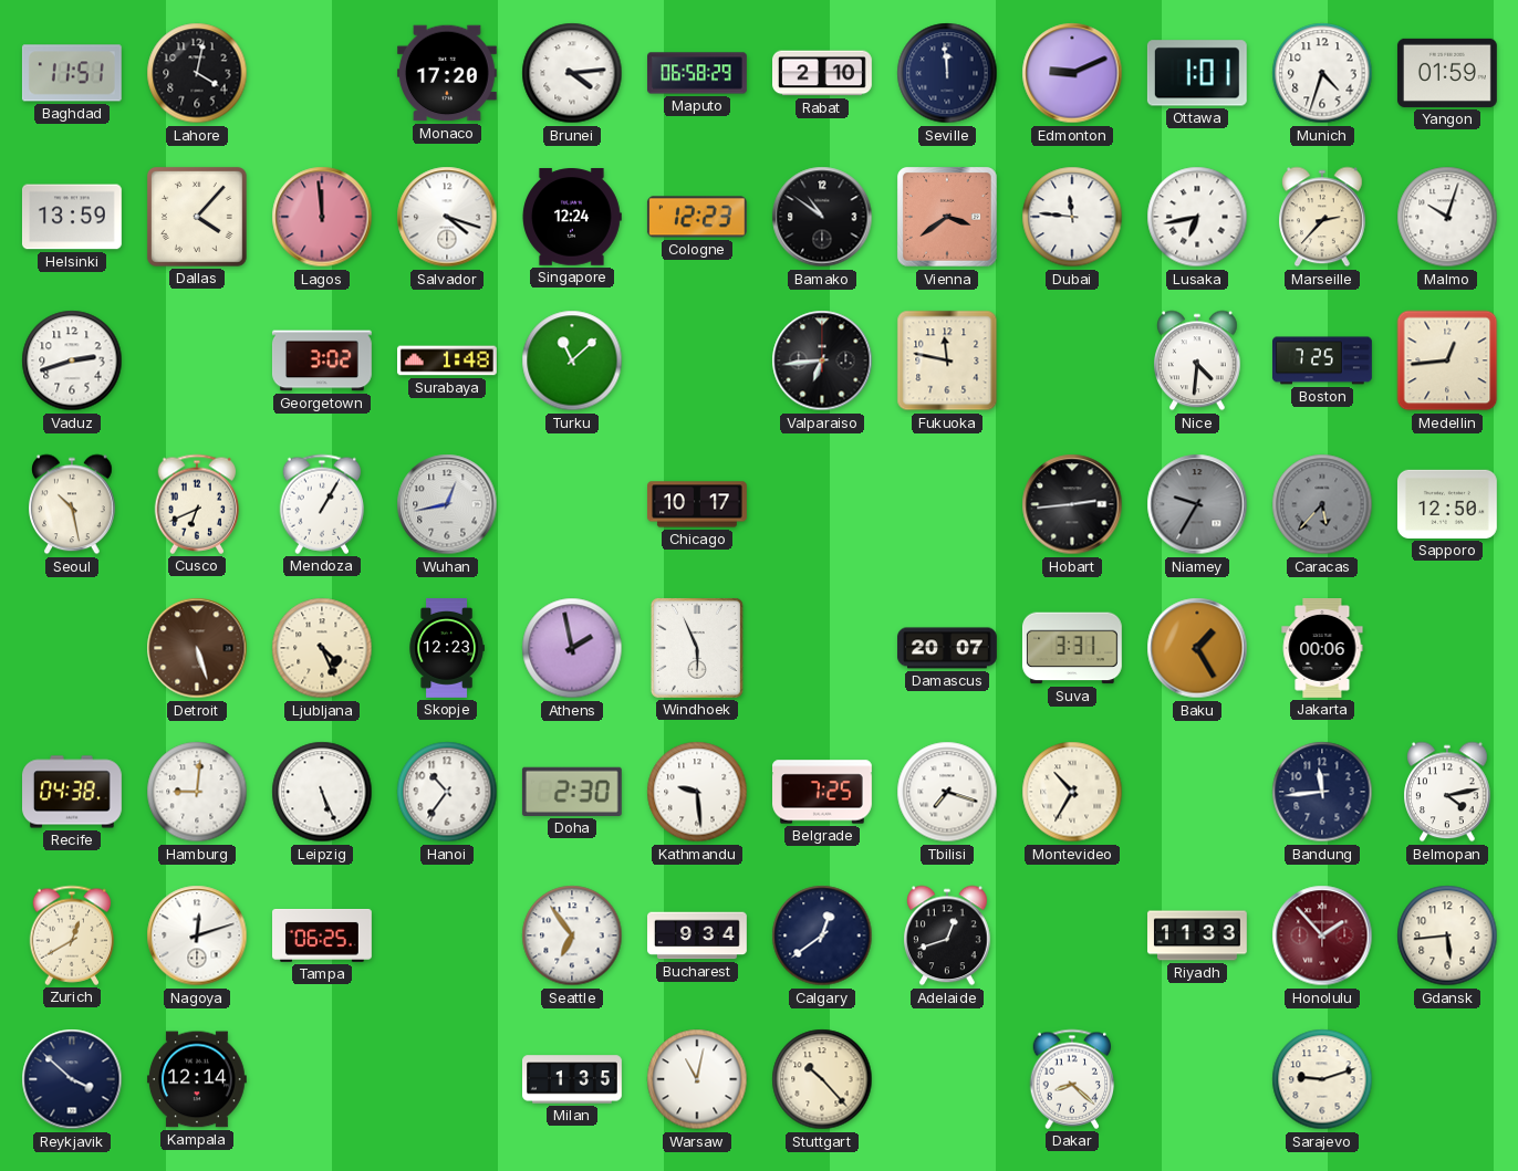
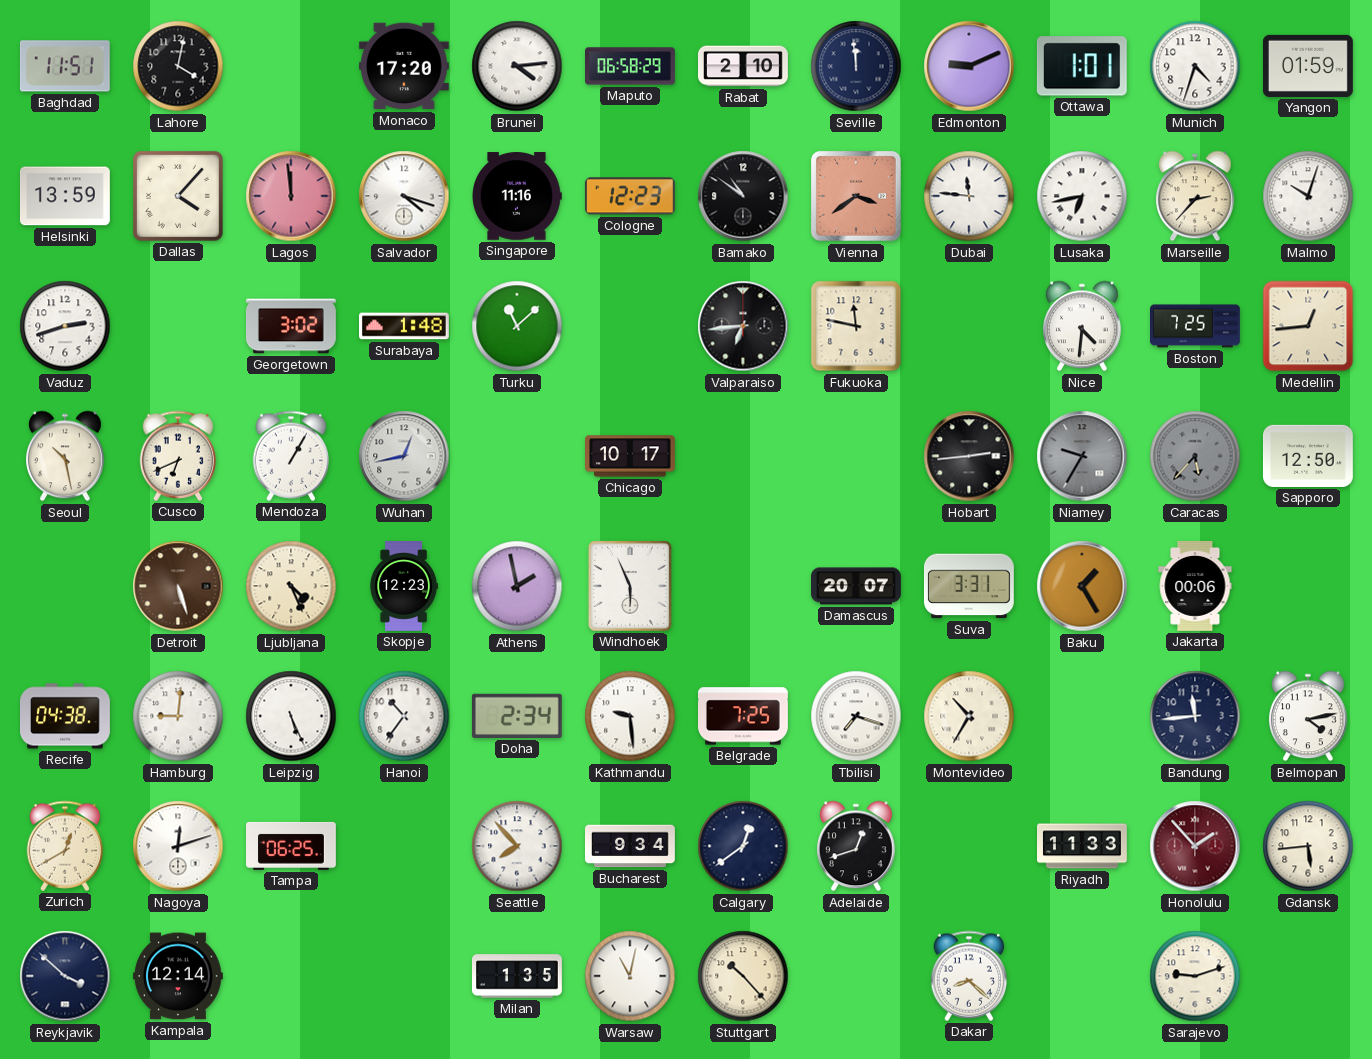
Singapore: 12:24 -> 11:16
Doha: 2:30 -> 2:34
Seattle: 6:54 -> 7:53
